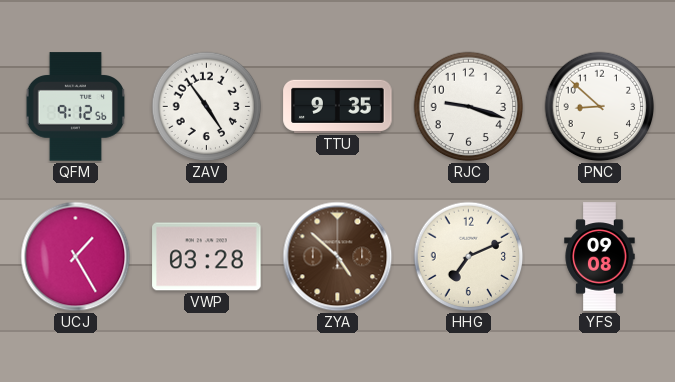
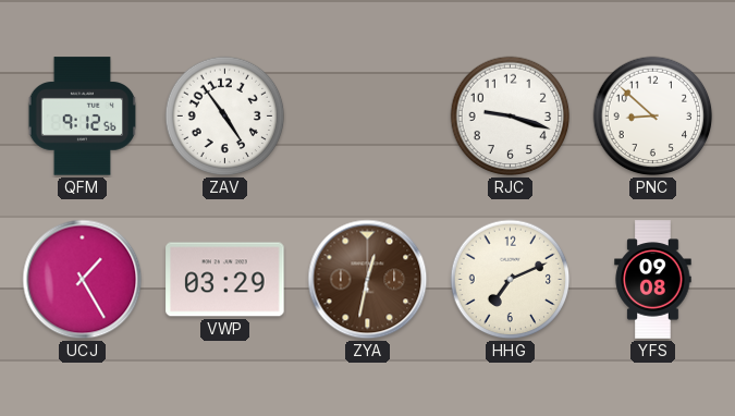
TTU: 9:35 -> none
VWP: 03:28 -> 03:29
ZYA: 4:52 -> 12:32
